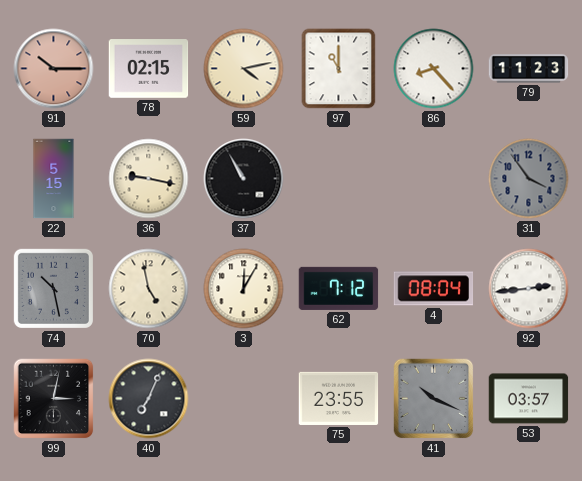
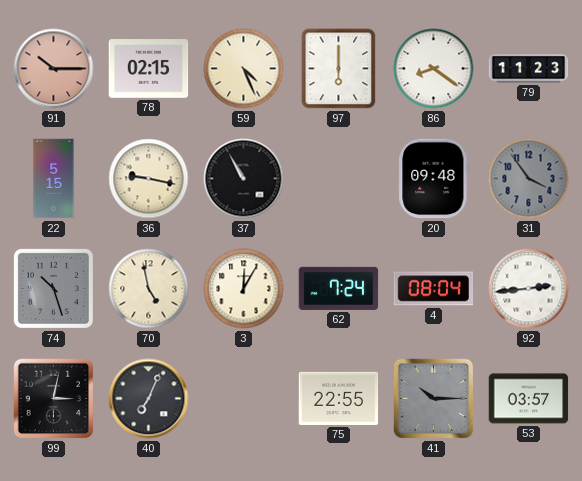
59: 4:13 -> 4:26
97: 11:00 -> 6:00
86: 8:23 -> 8:21
20: none -> 09:48
74: 10:28 -> 10:27
62: 7:12 -> 7:24
75: 23:55 -> 22:55
41: 10:19 -> 10:15
